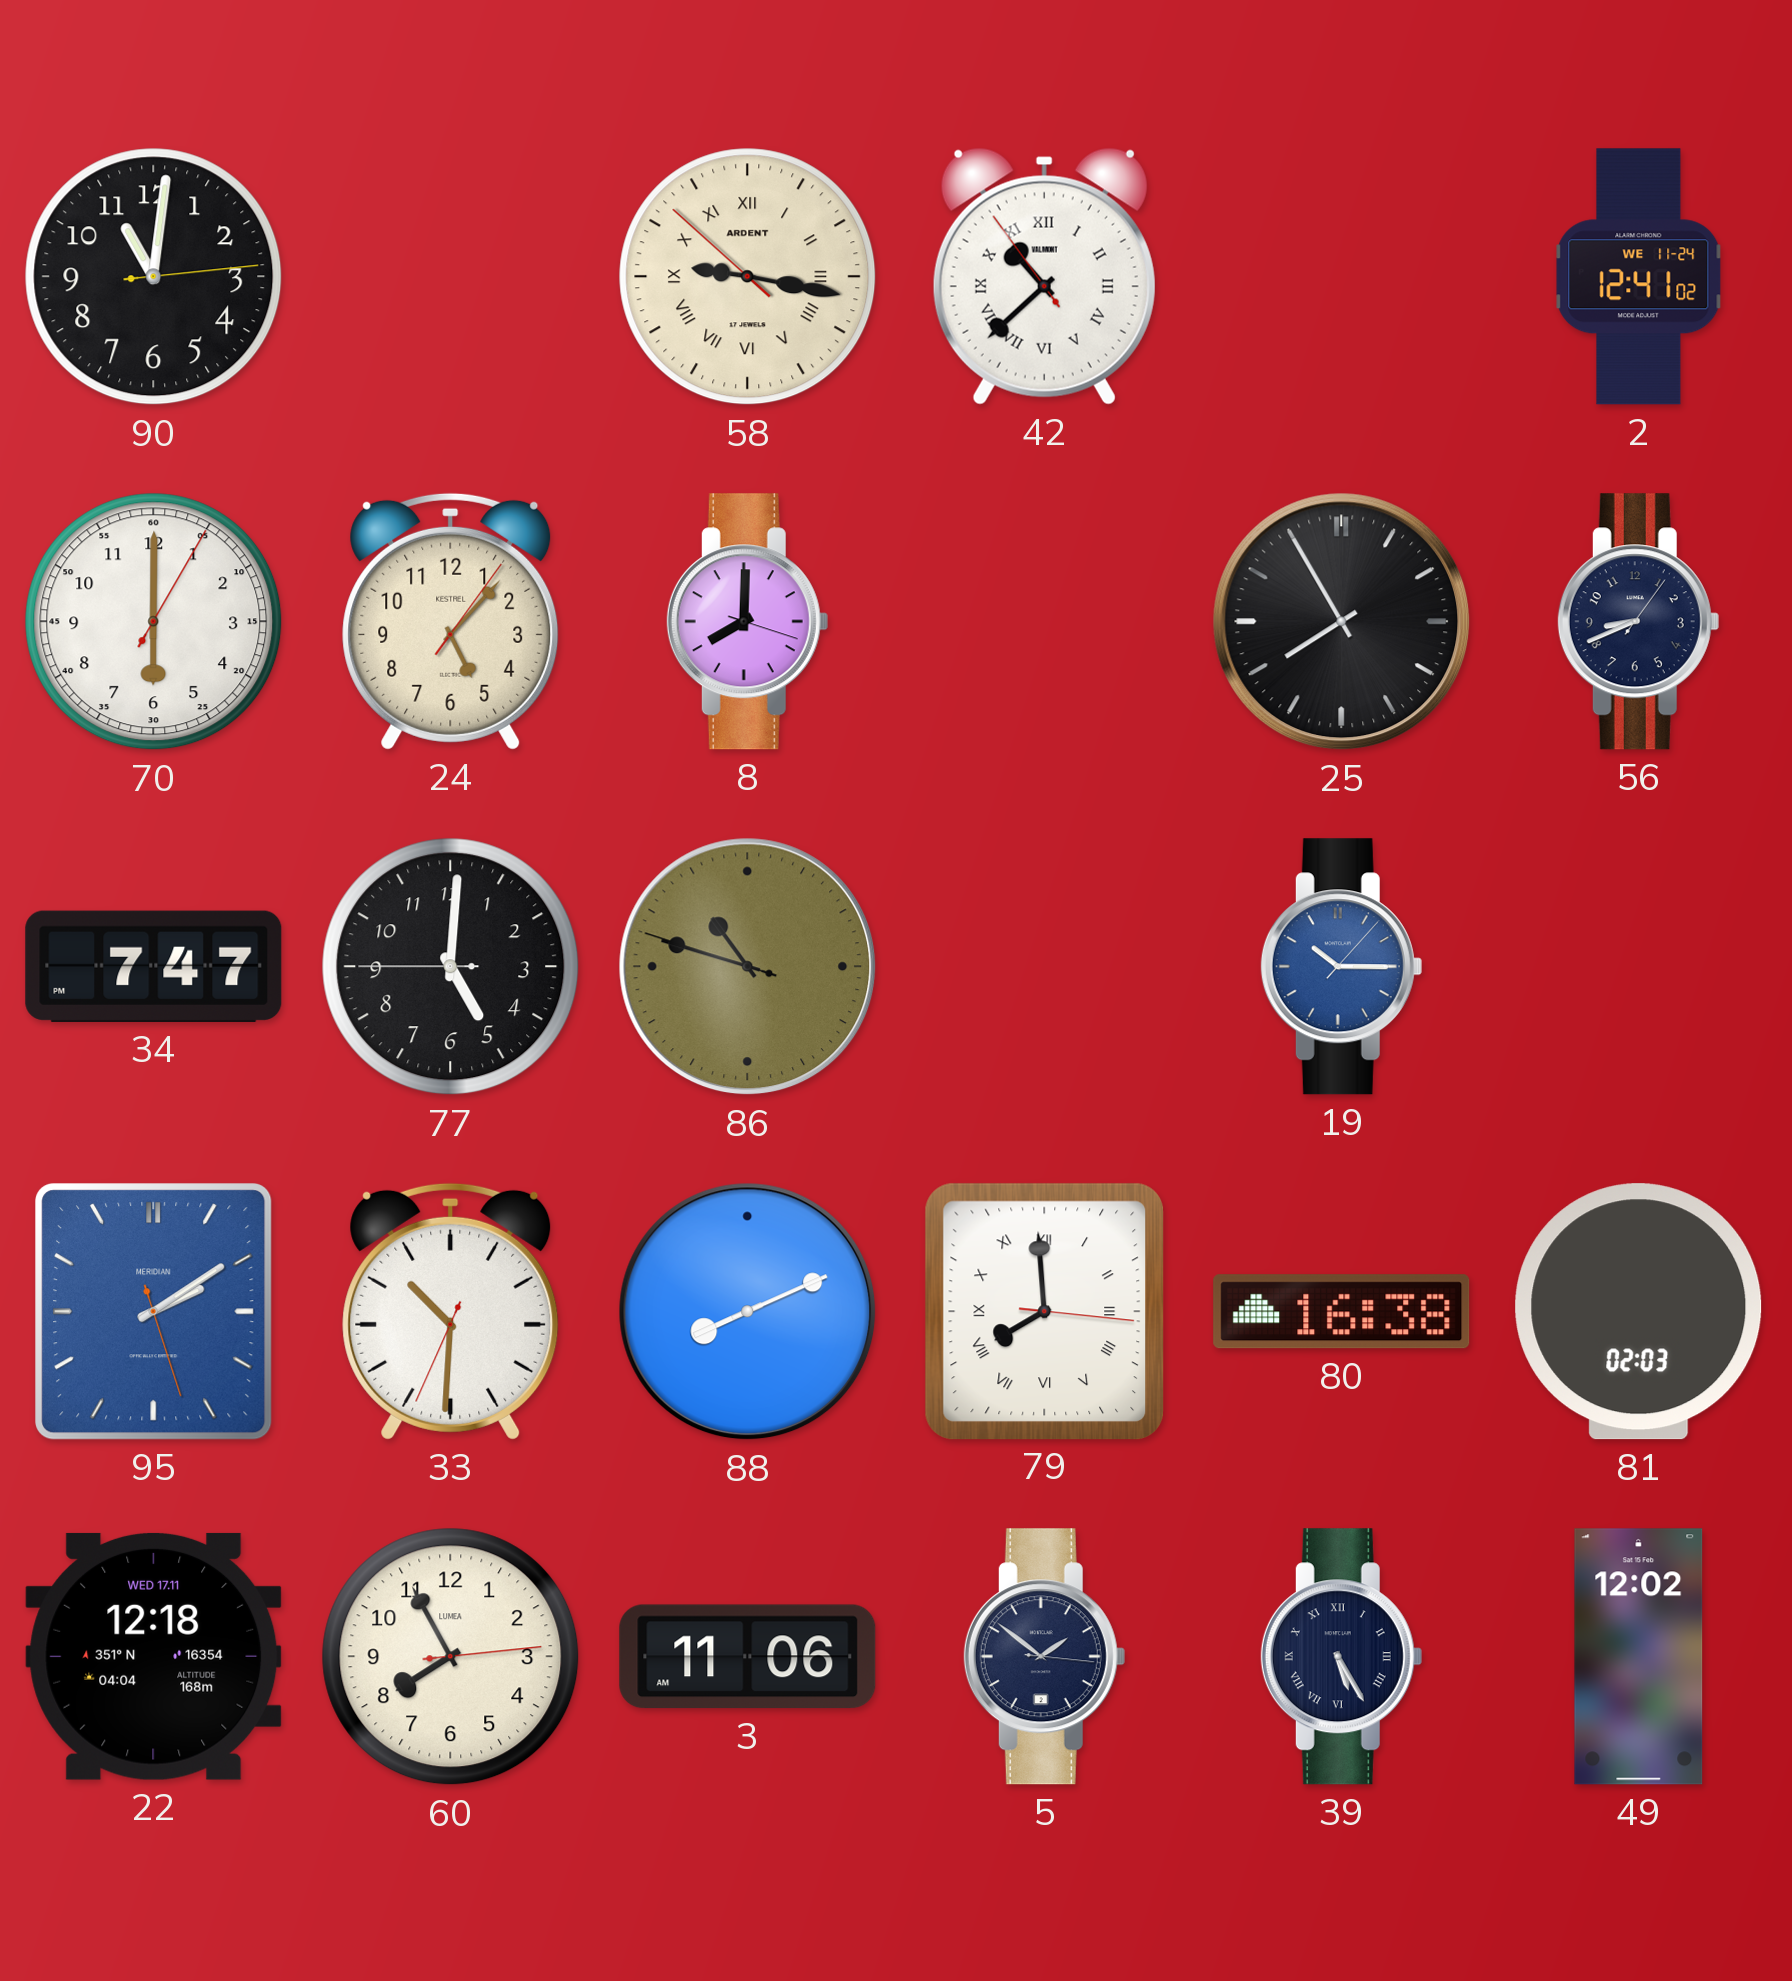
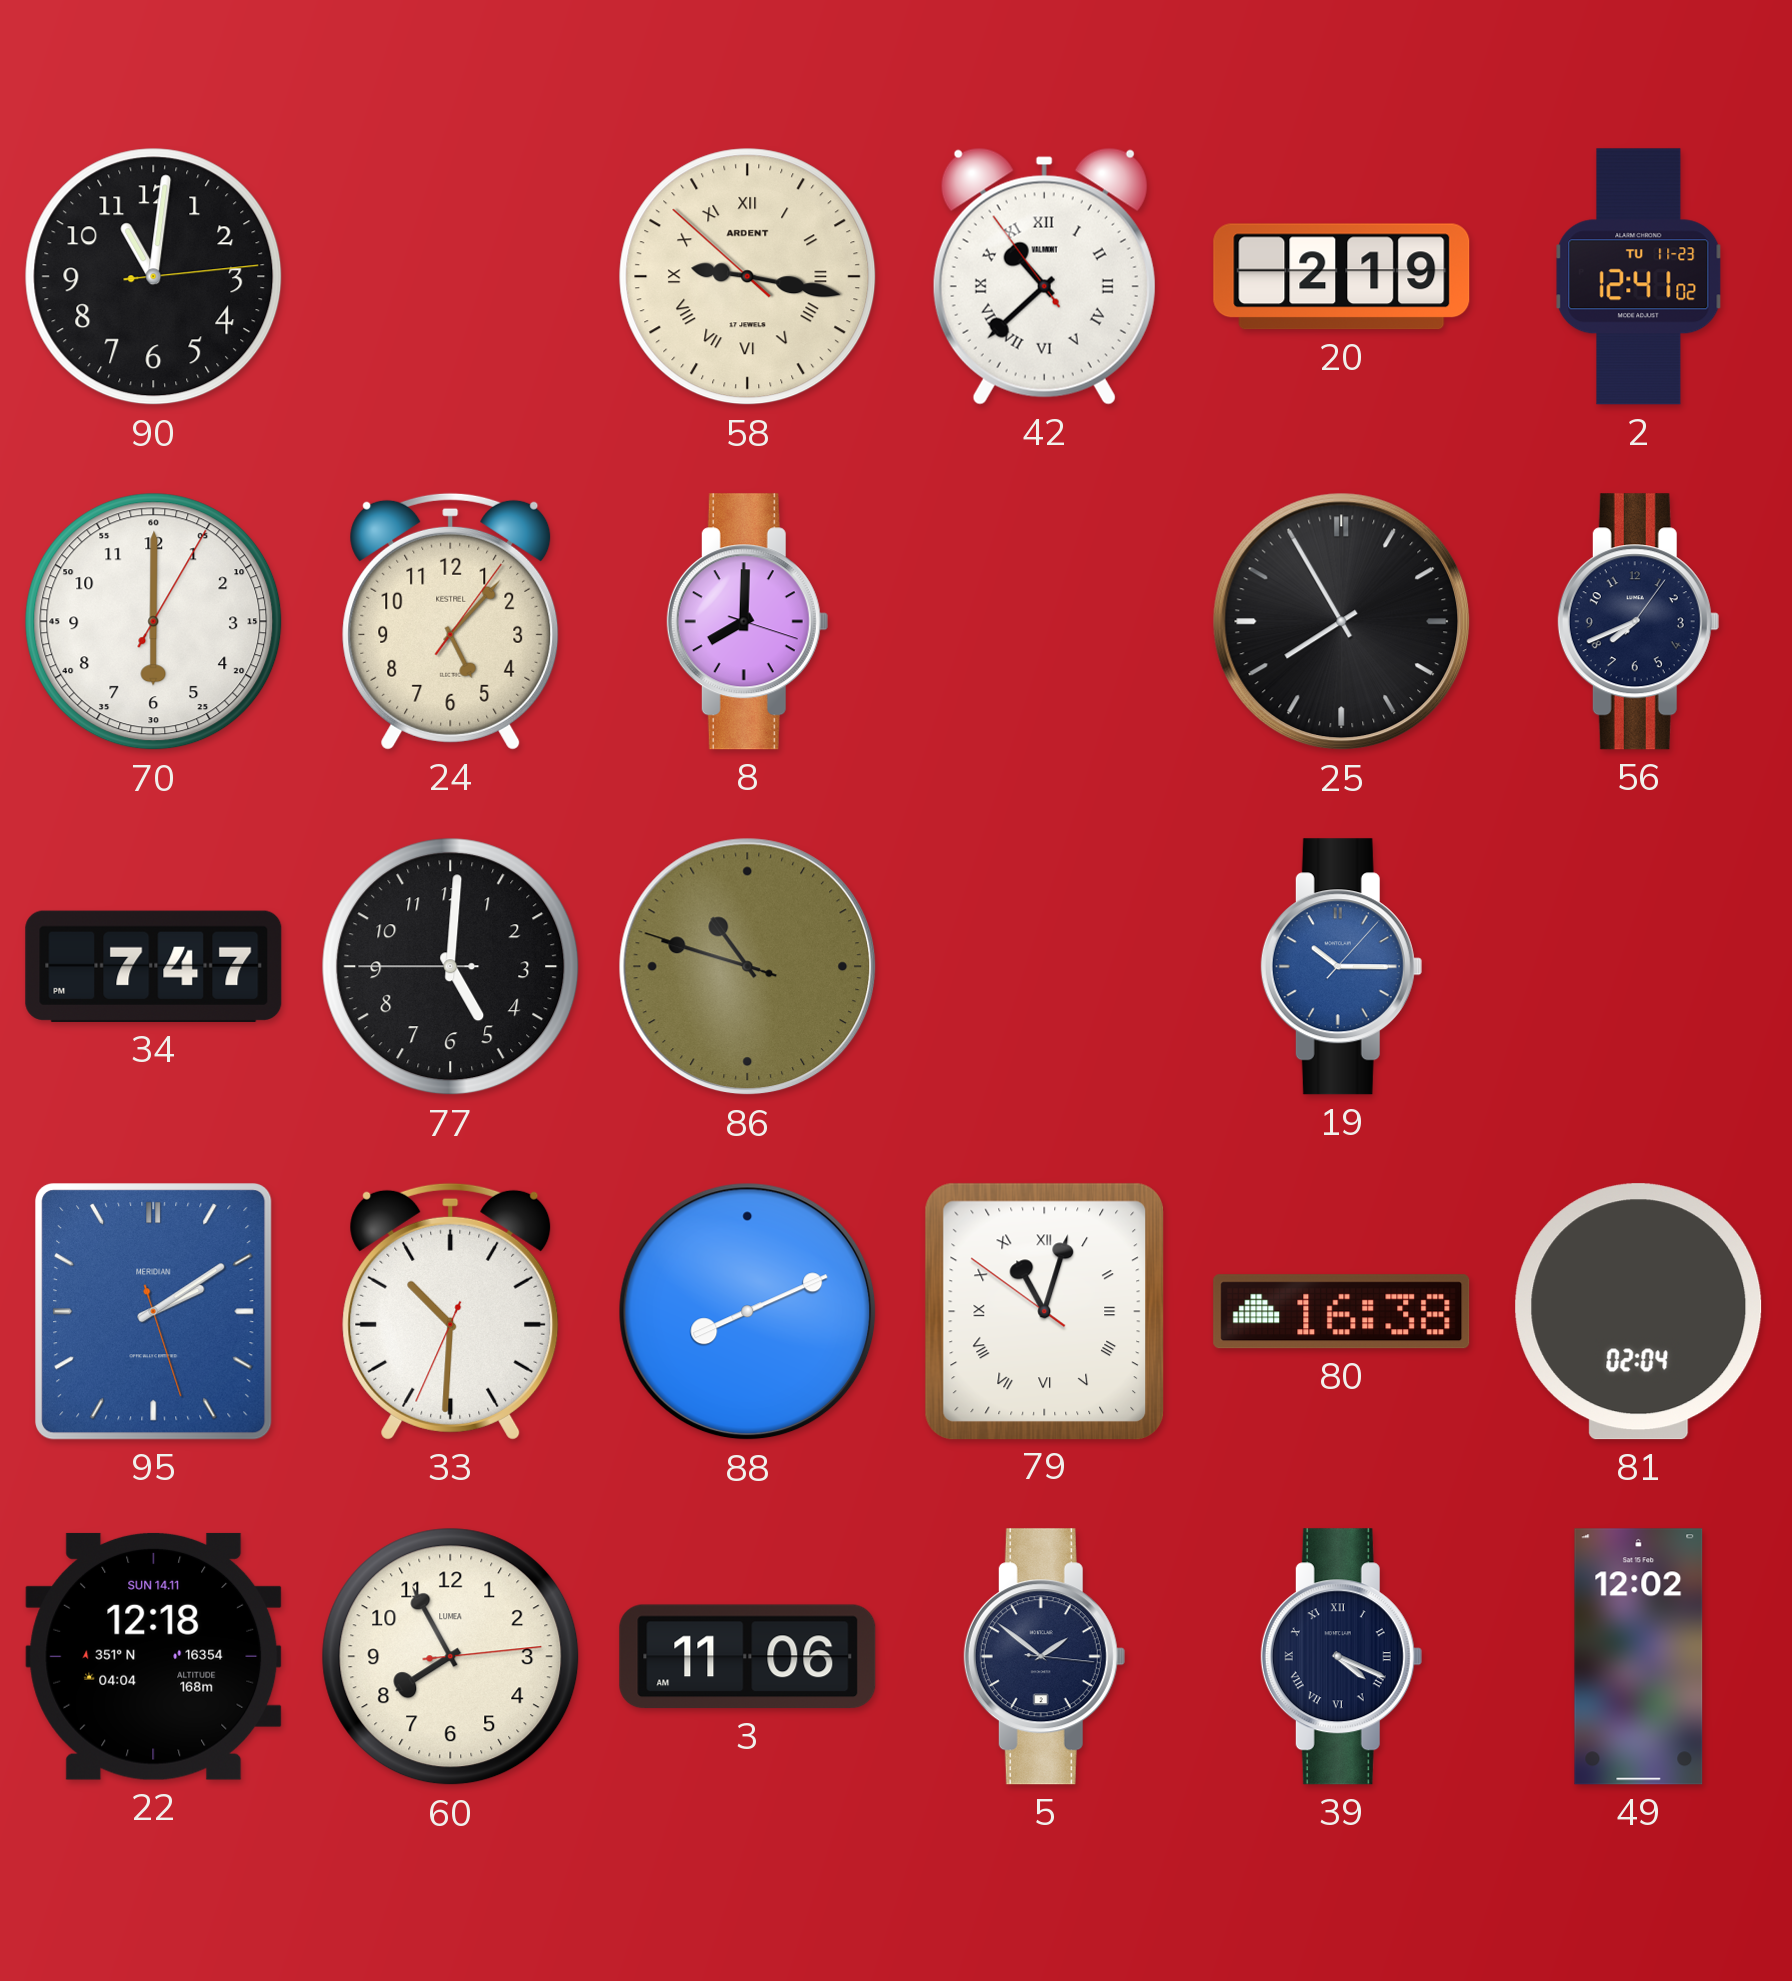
20: none -> 2:19
2 date: WE 11-24 -> TU 11-23
56: 8:41 -> 7:41
79: 7:59 -> 11:02
81: 02:03 -> 02:04
22 date: WED 17.11 -> SUN 14.11
39: 5:25 -> 4:19
